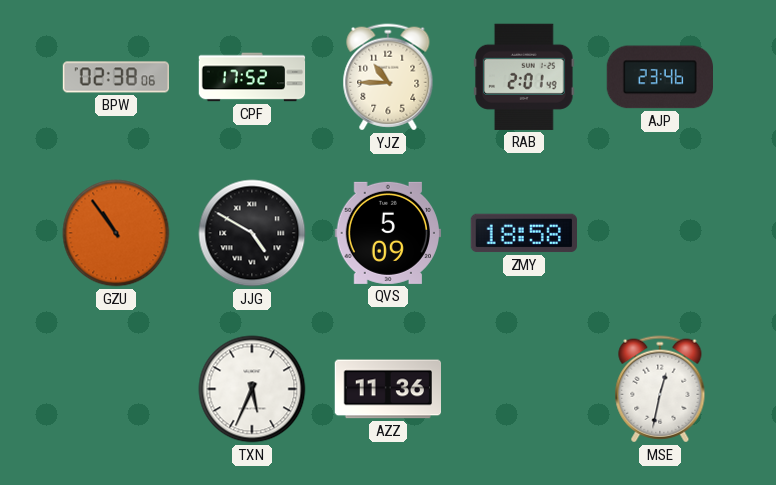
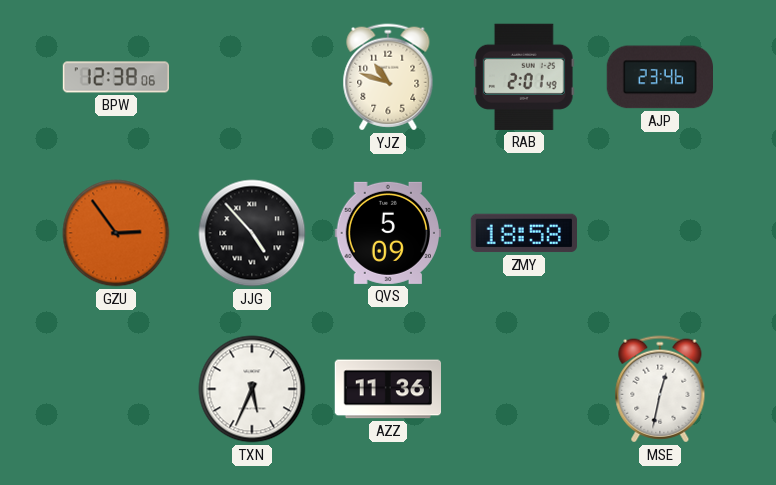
BPW: 02:38 -> 12:38
CPF: 17:52 -> none
YJZ: 10:45 -> 10:48
GZU: 10:54 -> 2:54
JJG: 4:50 -> 4:53
